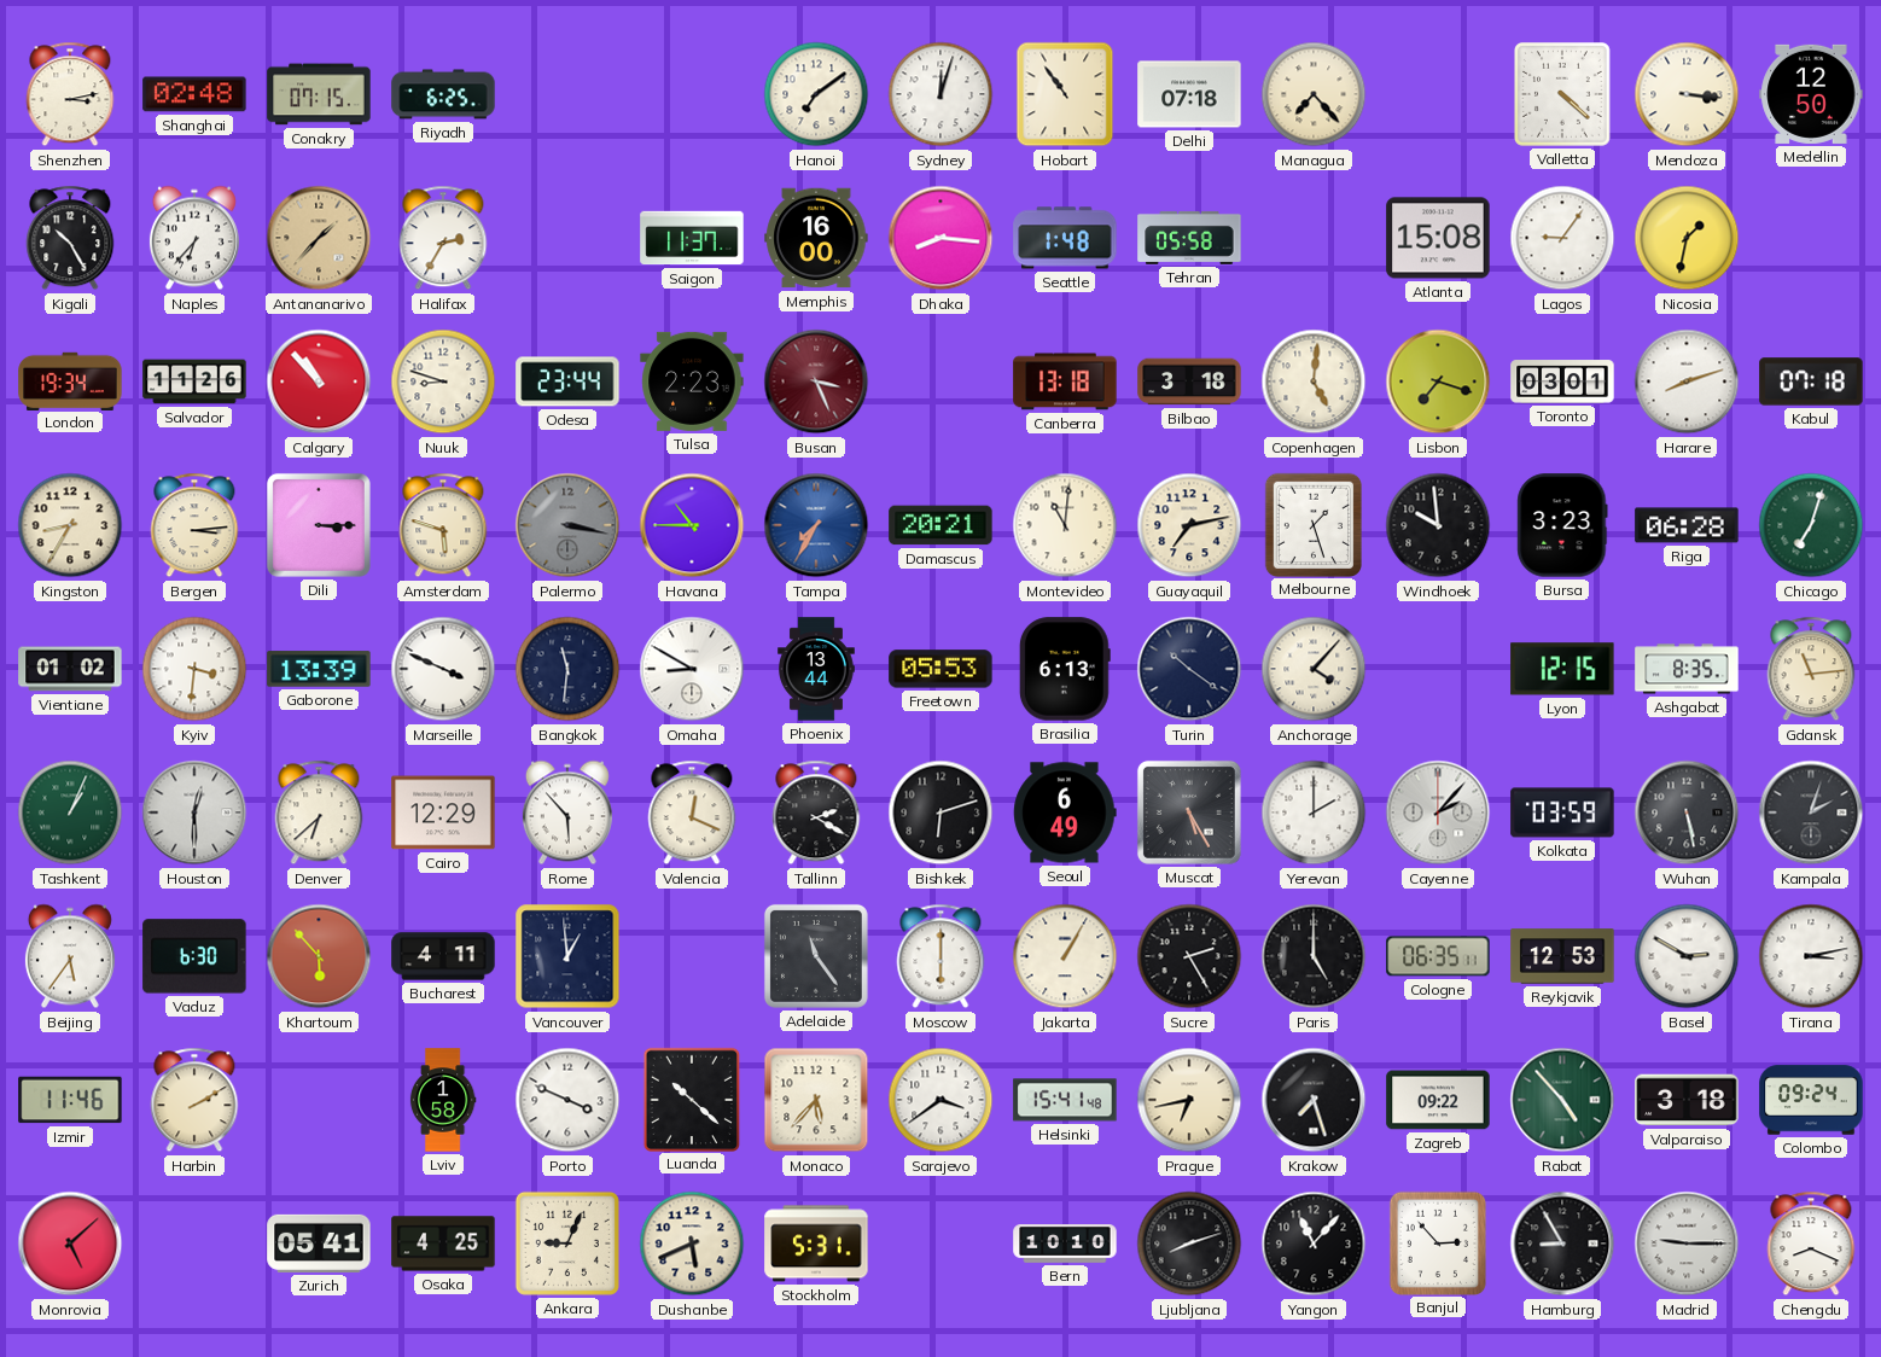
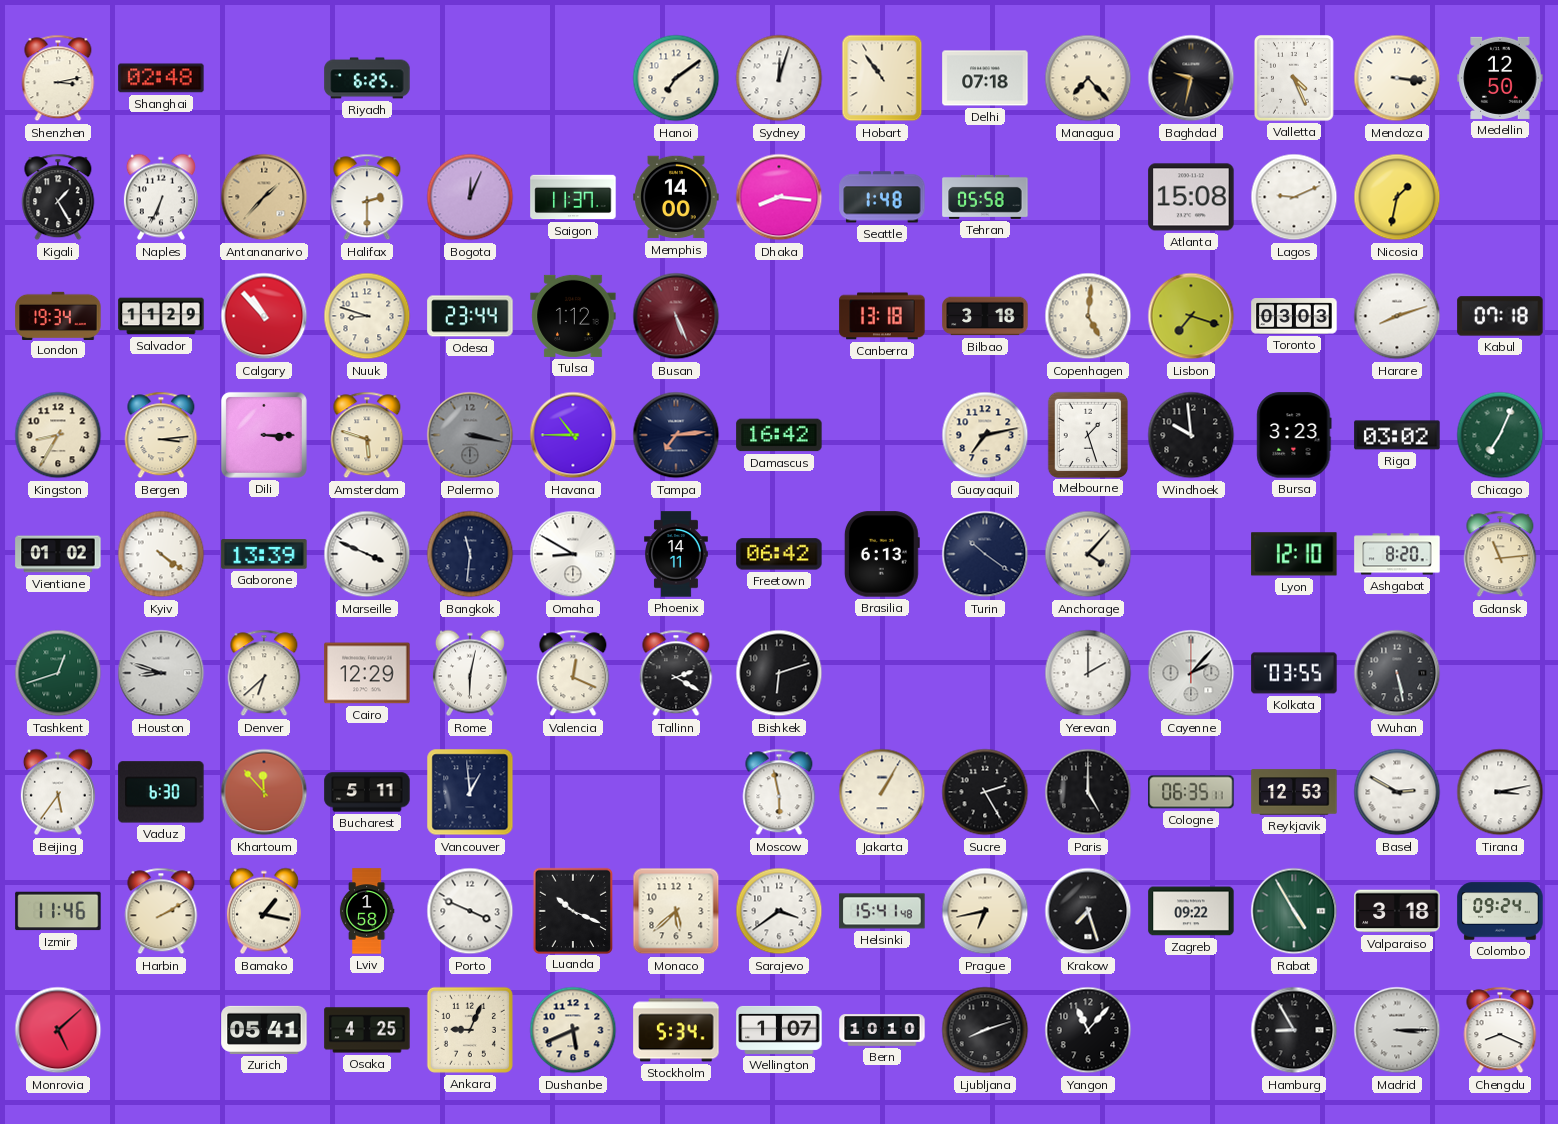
Conakry: 07:15 -> none
Baghdad: none -> 9:32
Valletta: 4:22 -> 4:26
Kigali: 10:25 -> 1:25
Naples: 6:37 -> 6:34
Halifax: 2:35 -> 2:30
Bogota: none -> 12:04
Memphis: 16:00 -> 14:00
Lagos: 9:06 -> 9:11
Salvador: 11:26 -> 11:29
Tulsa: 2:23 -> 1:12
Busan: 3:26 -> 5:26
Toronto: 03:01 -> 03:03
Tampa: 7:35 -> 7:14
Tampa dial: blue -> navy
Damascus: 20:21 -> 16:42
Montevideo: 11:01 -> none
Riga: 06:28 -> 03:02
Chicago: 7:03 -> 7:04
Kyiv: 3:31 -> 4:21
Phoenix: 13:44 -> 14:11
Freetown: 05:53 -> 06:42
Lyon: 12:15 -> 12:10
Ashgabat: 8:35 -> 8:20
Tashkent: 1:04 -> 12:42
Houston: 12:30 -> 8:48
Rome: 5:53 -> 6:02
Seoul: 6:49 -> none
Muscat: 5:25 -> none
Kolkata: 03:59 -> 03:55
Kampala: 2:03 -> none
Khartoum: 5:53 -> 11:53
Bucharest: 4:11 -> 5:11
Adelaide: 11:24 -> none
Moscow: 6:00 -> 5:58
Bamako: none -> 1:17
Luanda: 10:22 -> 10:19
Monaco: 5:37 -> 5:38
Rabat: 4:53 -> 4:55
Stockholm: 5:31 -> 5:34
Wellington: none -> 1:07
Banjul: 2:53 -> none
Madrid: 9:15 -> 3:15
